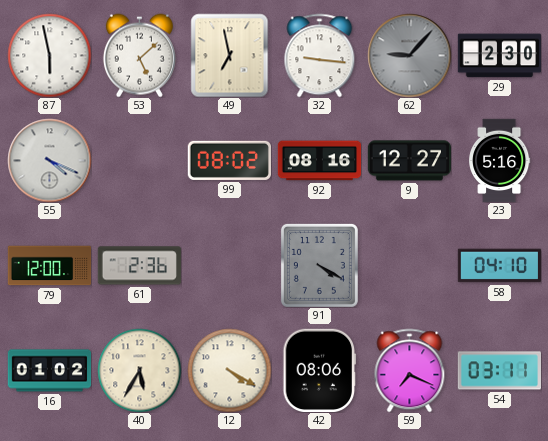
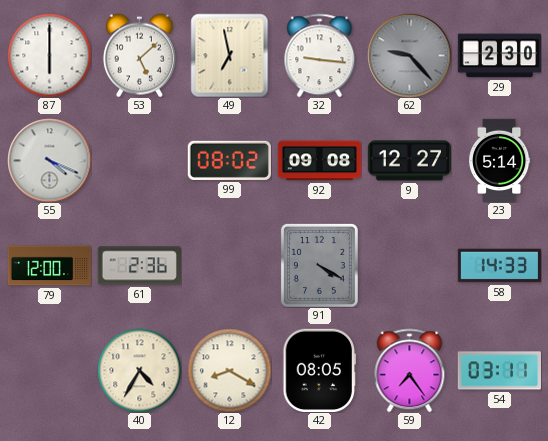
87: 5:58 -> 6:00
62: 9:07 -> 9:23
92: 08:16 -> 09:08
23: 5:16 -> 5:14
58: 04:10 -> 14:33
16: 01:02 -> none
40: 5:35 -> 4:35
12: 4:20 -> 8:20
42: 08:06 -> 08:05
59: 7:19 -> 7:24
